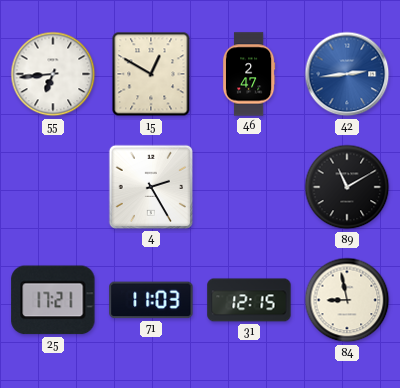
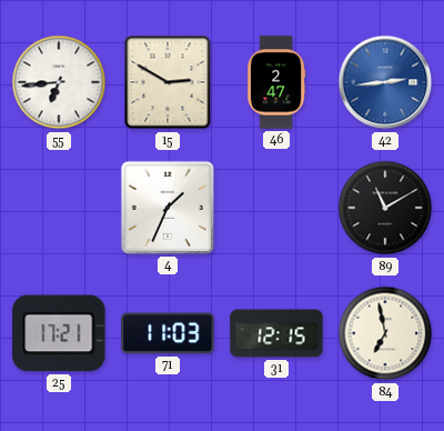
15: 12:50 -> 2:50
4: 2:25 -> 1:34
84: 8:58 -> 6:58
